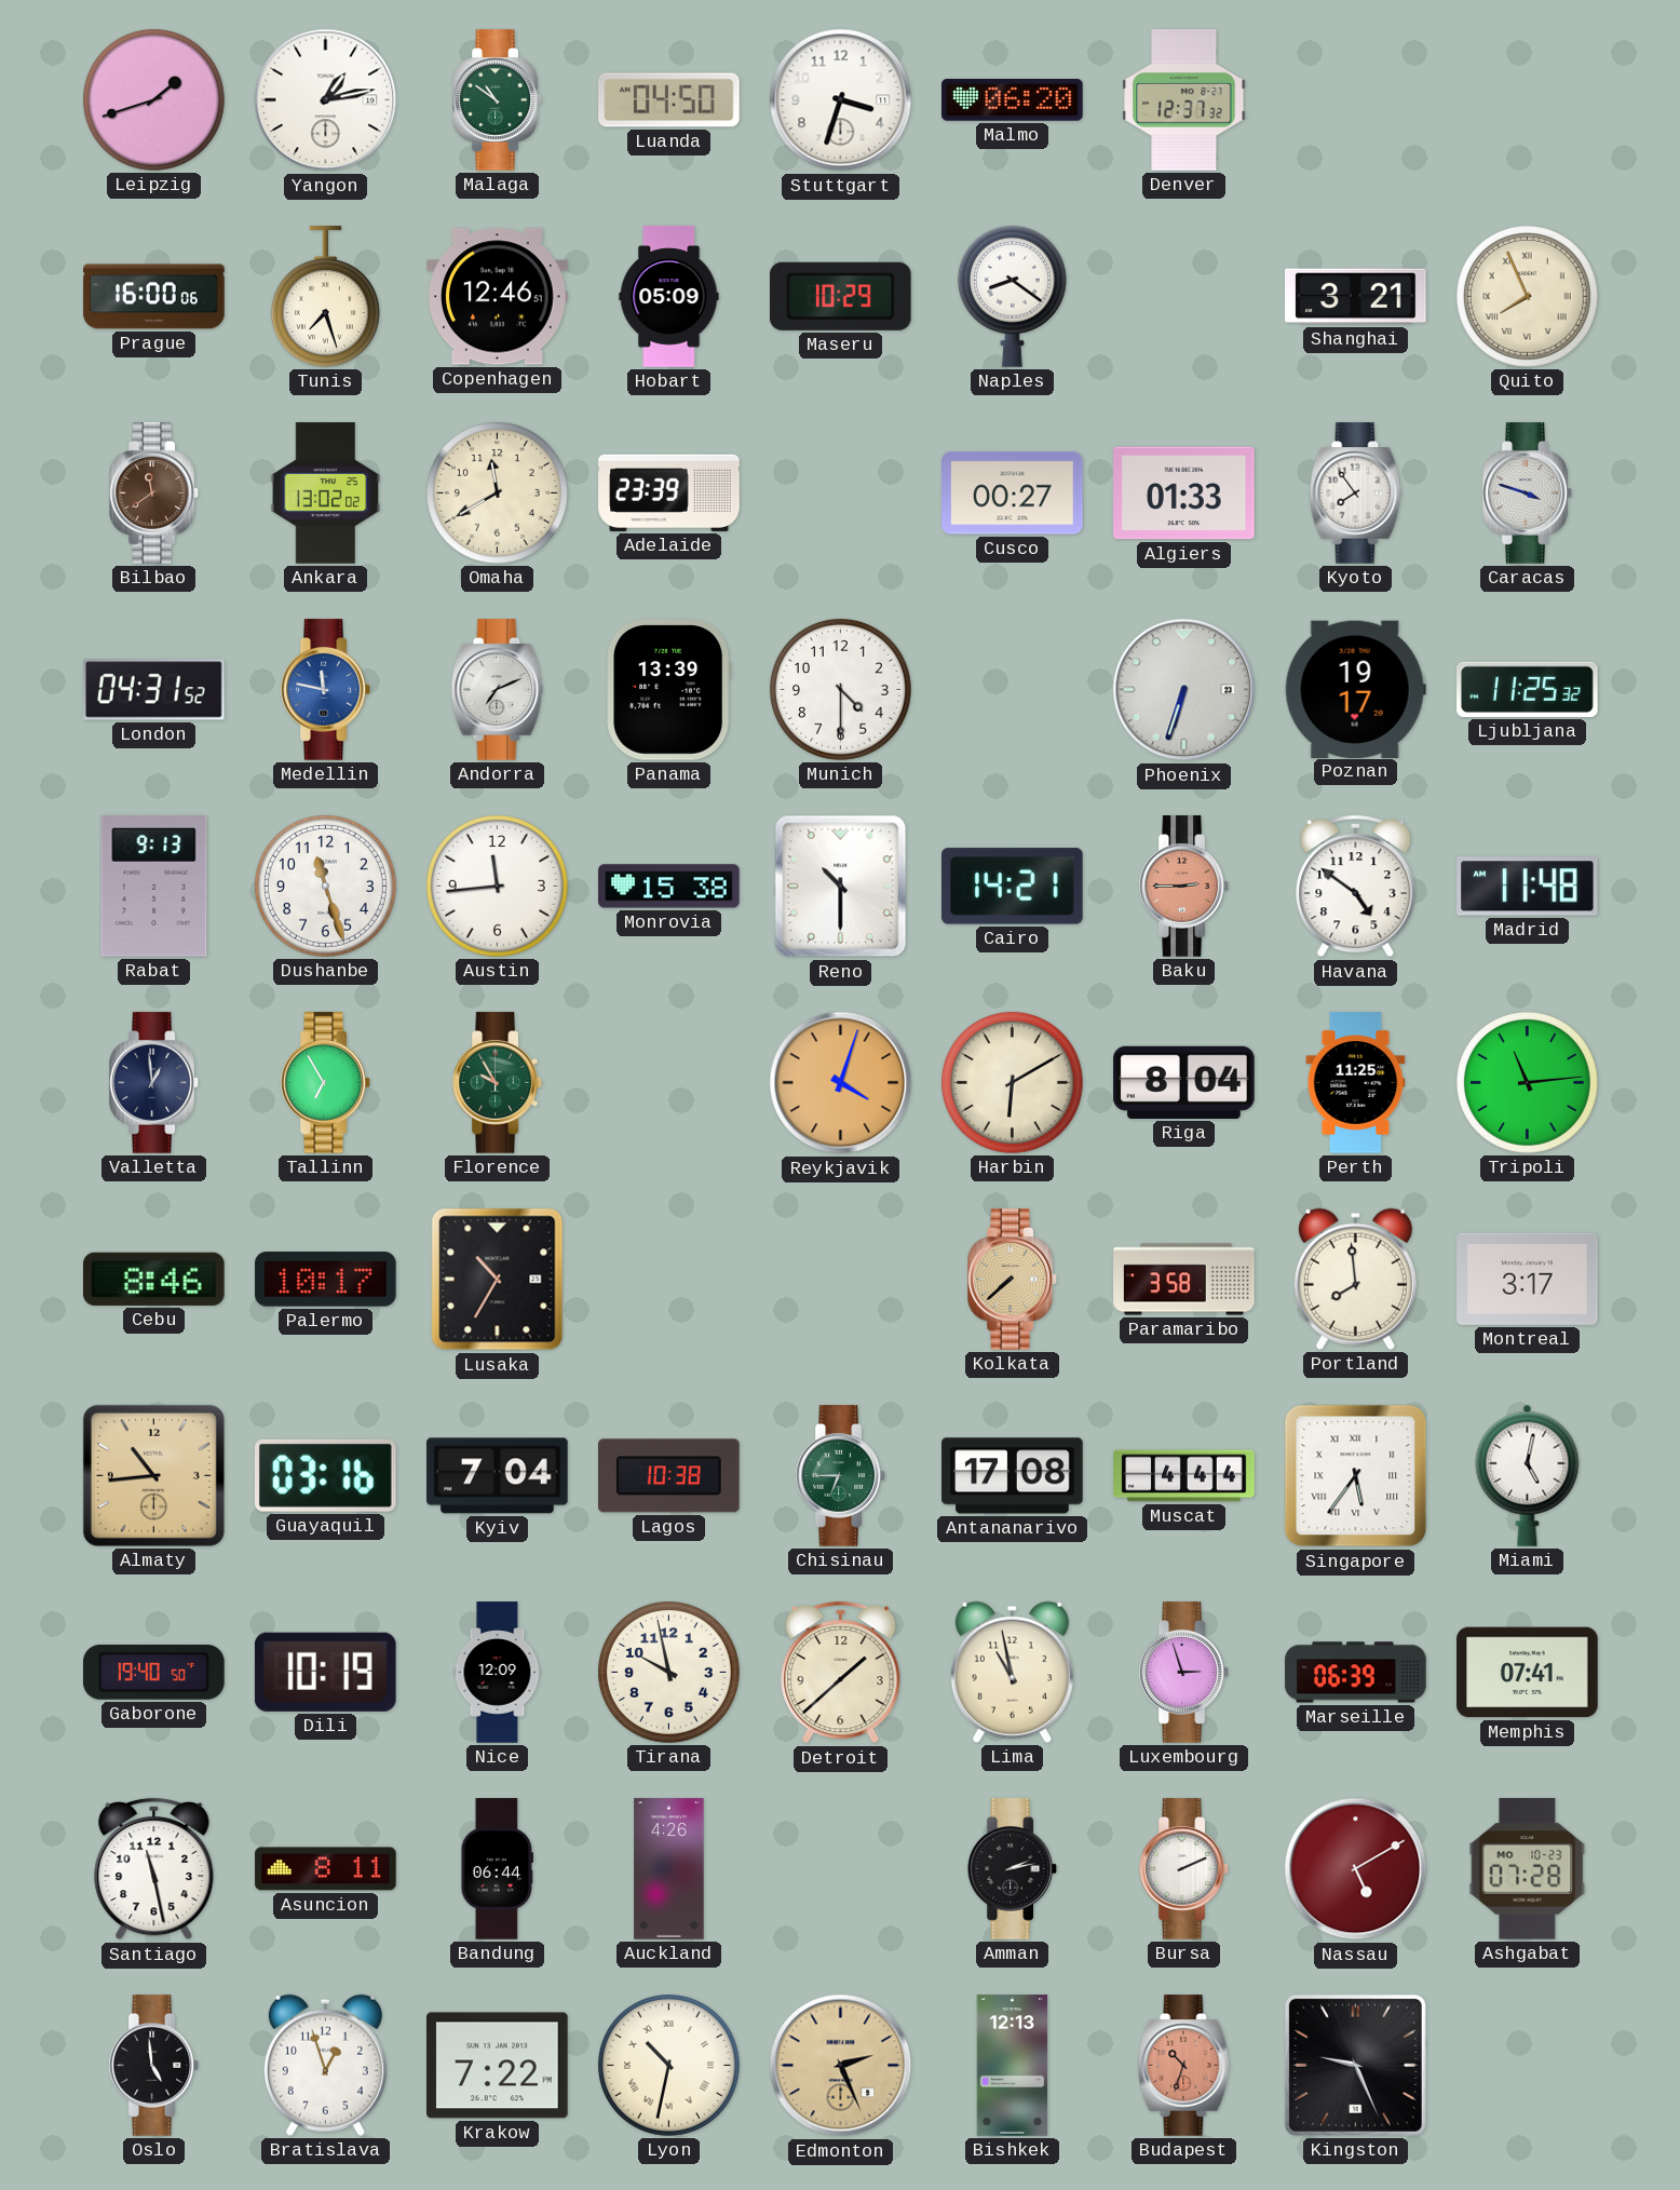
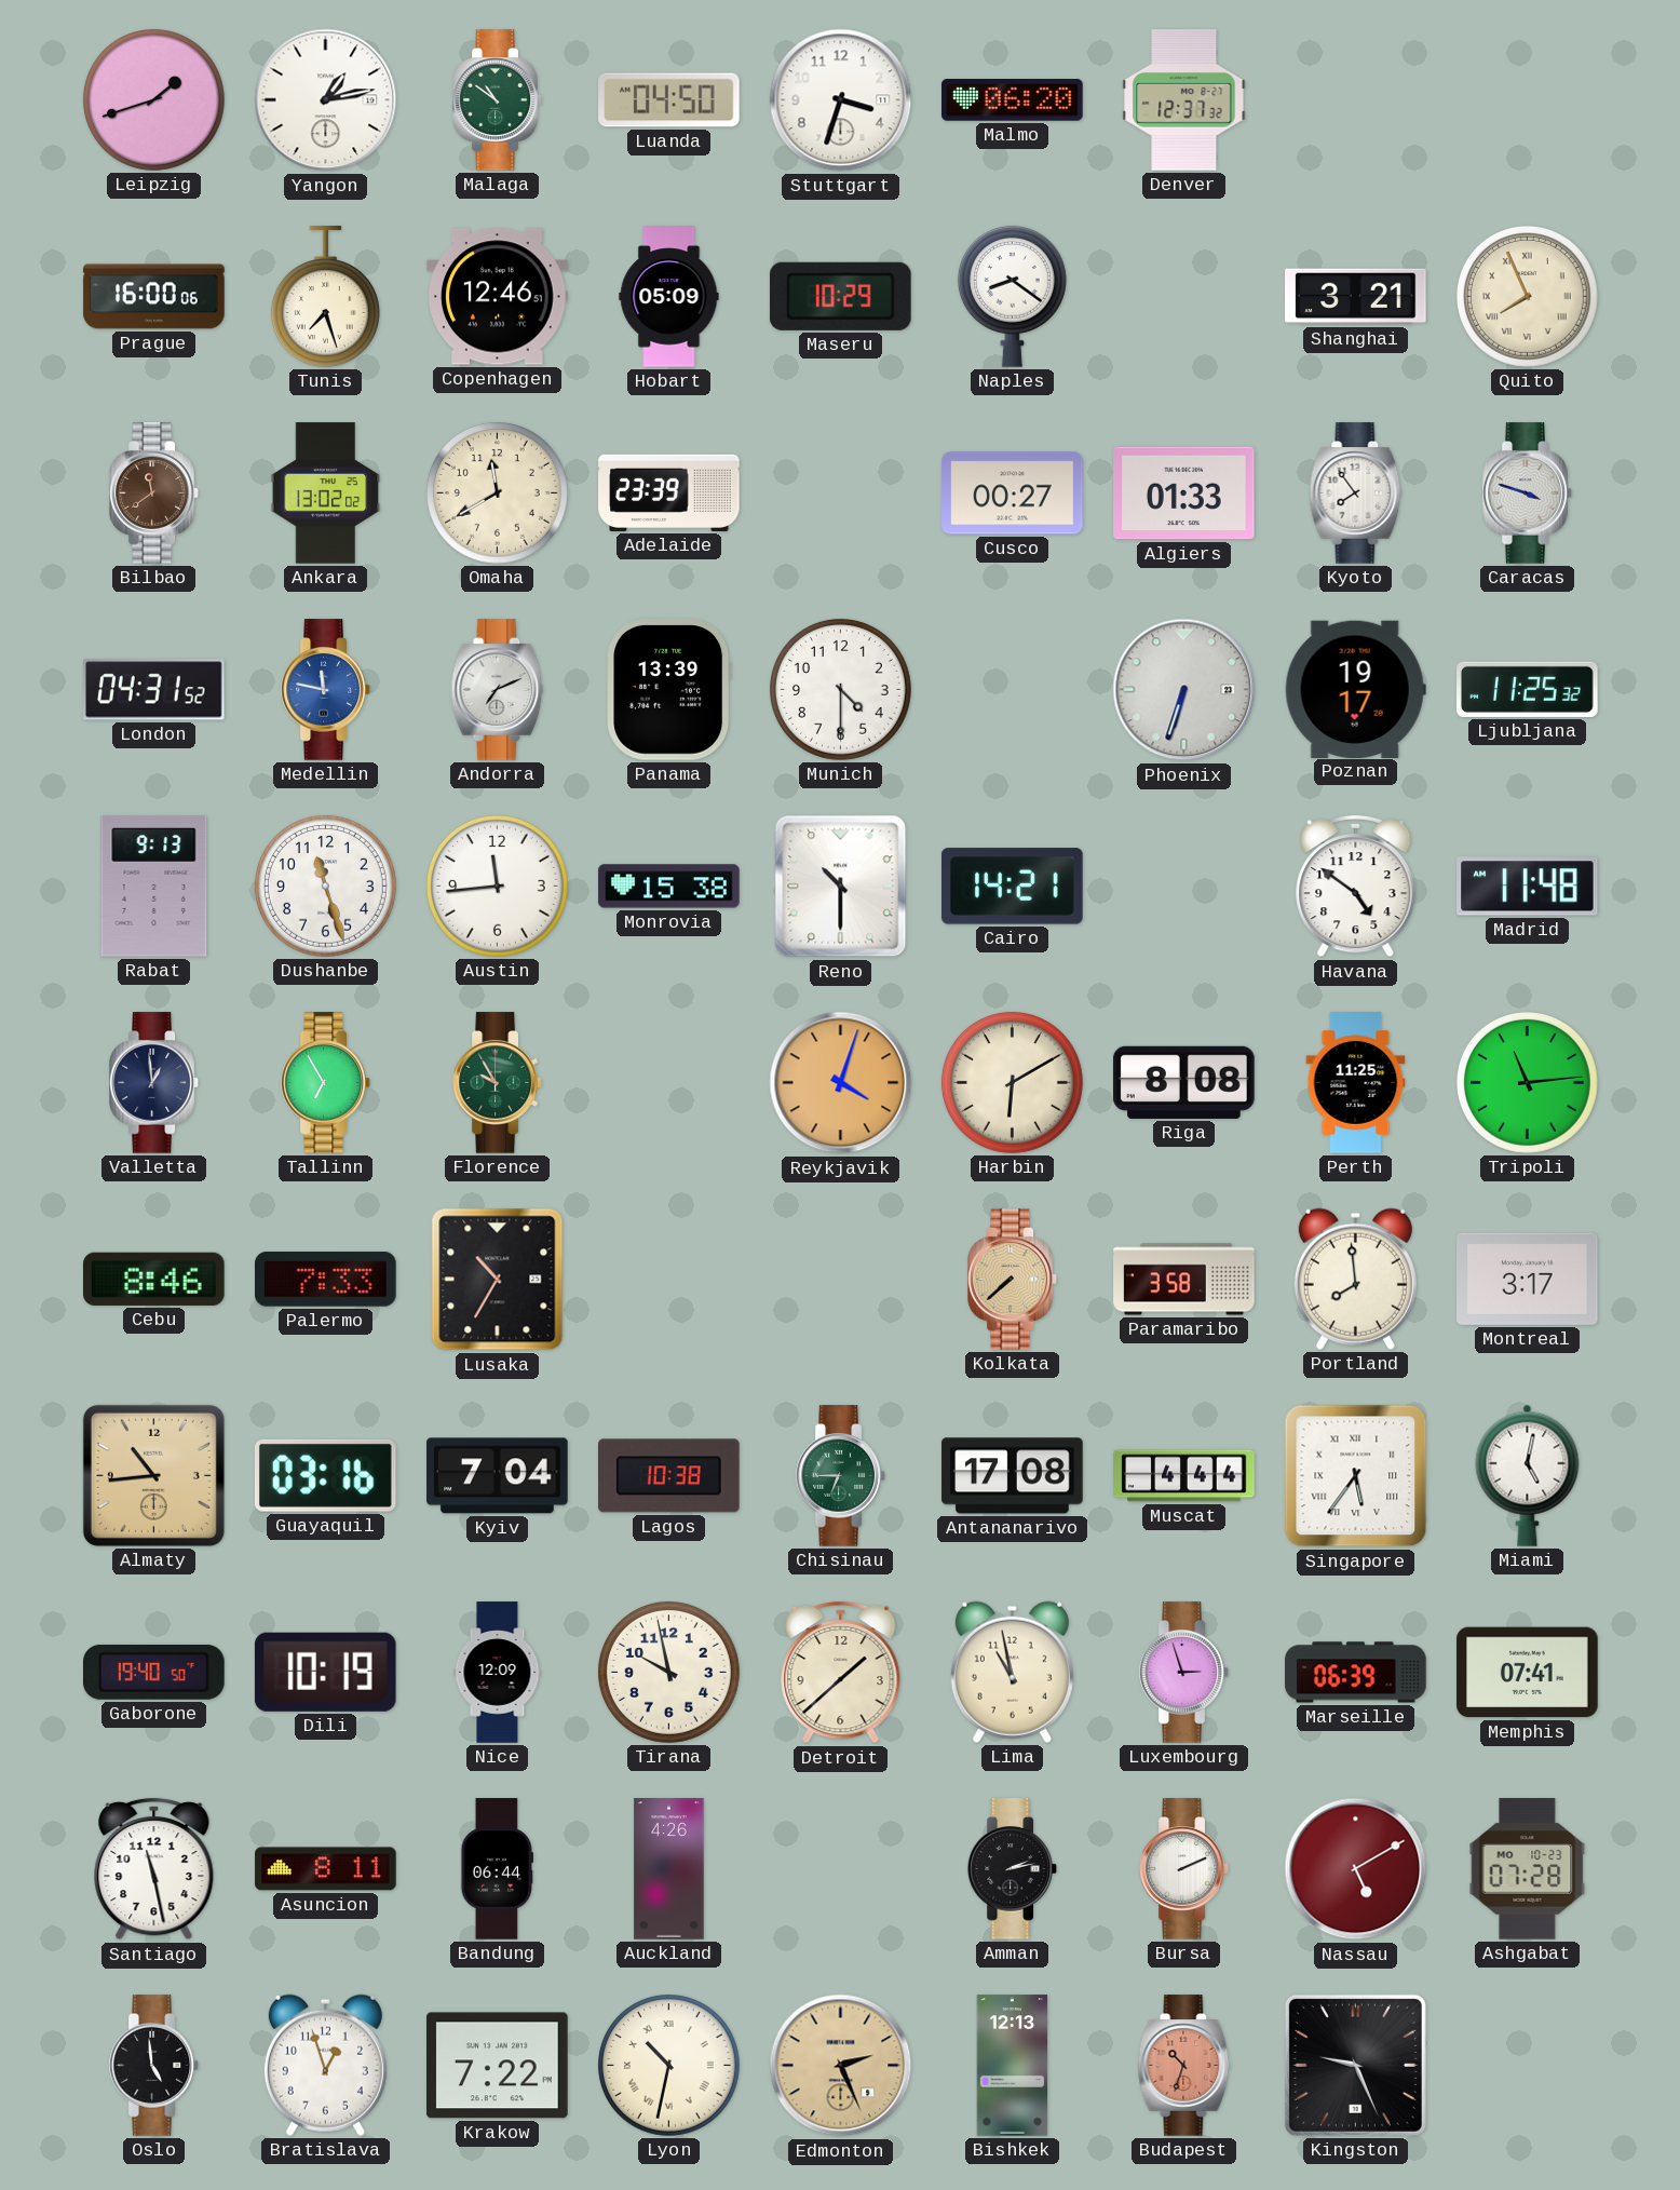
Baku: 2:45 -> none
Riga: 8:04 -> 8:08
Palermo: 10:17 -> 7:33
